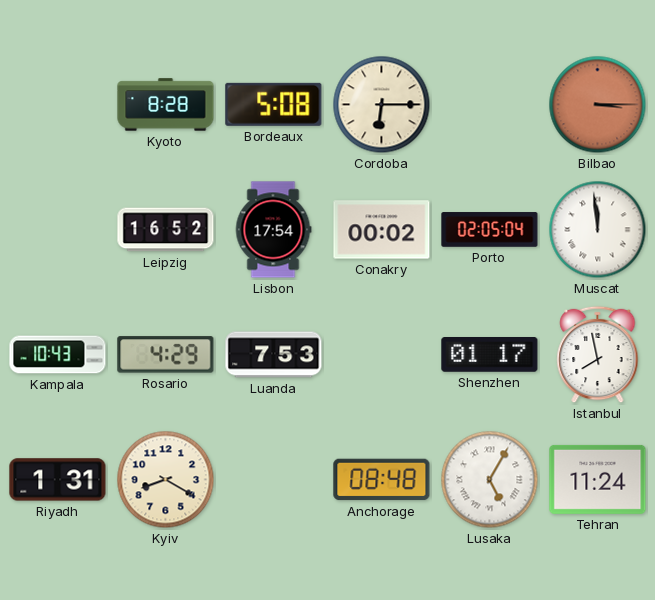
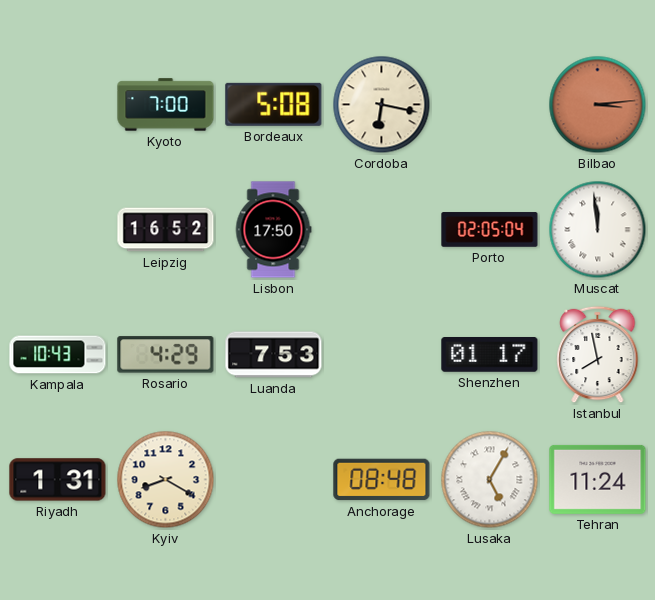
Kyoto: 8:28 -> 7:00
Cordoba: 6:15 -> 6:17
Bilbao: 3:15 -> 3:14
Lisbon: 17:54 -> 17:50
Conakry: 00:02 -> none
